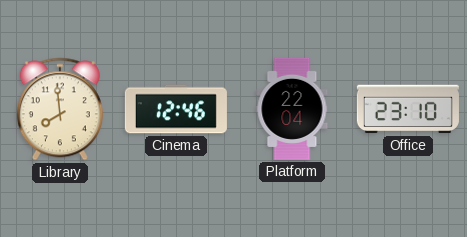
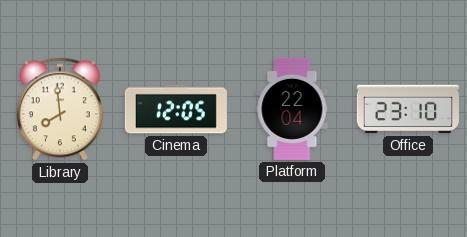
Cinema: 12:46 -> 12:05
